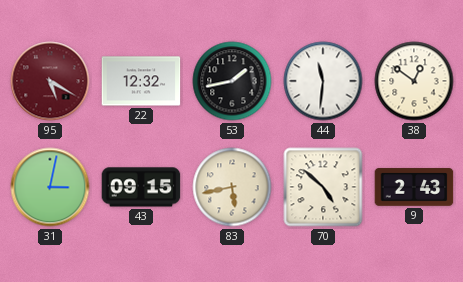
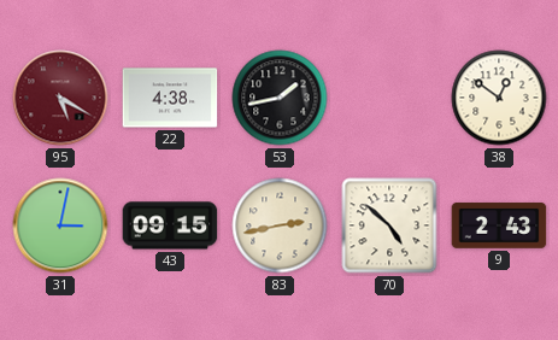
22: 12:32 -> 4:38
44: 11:31 -> none
83: 5:43 -> 2:43
